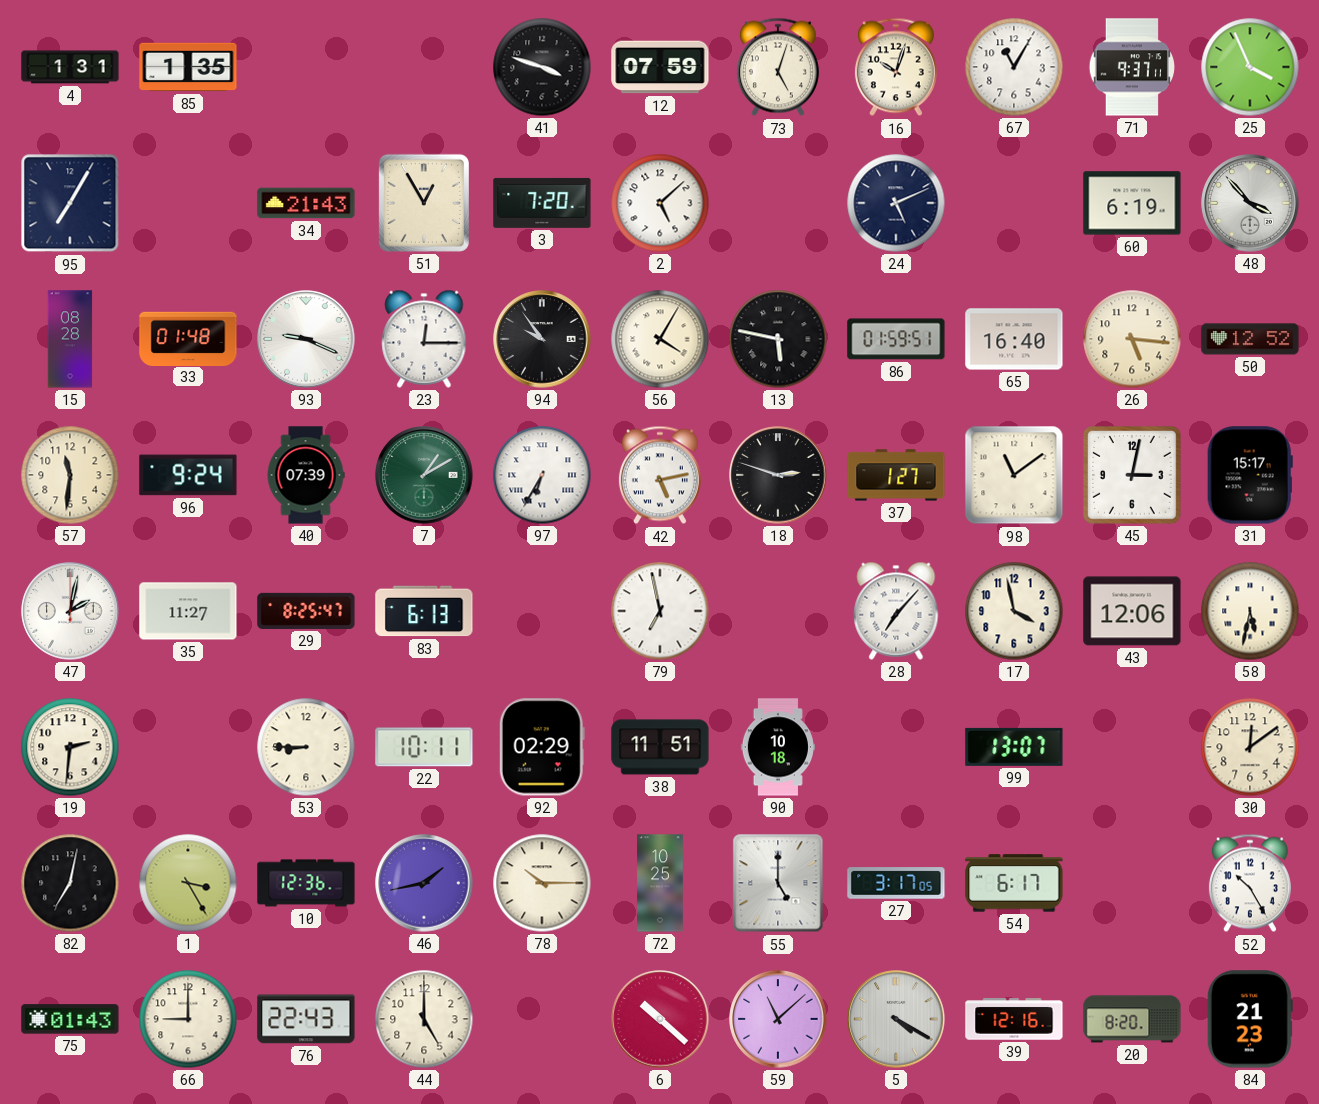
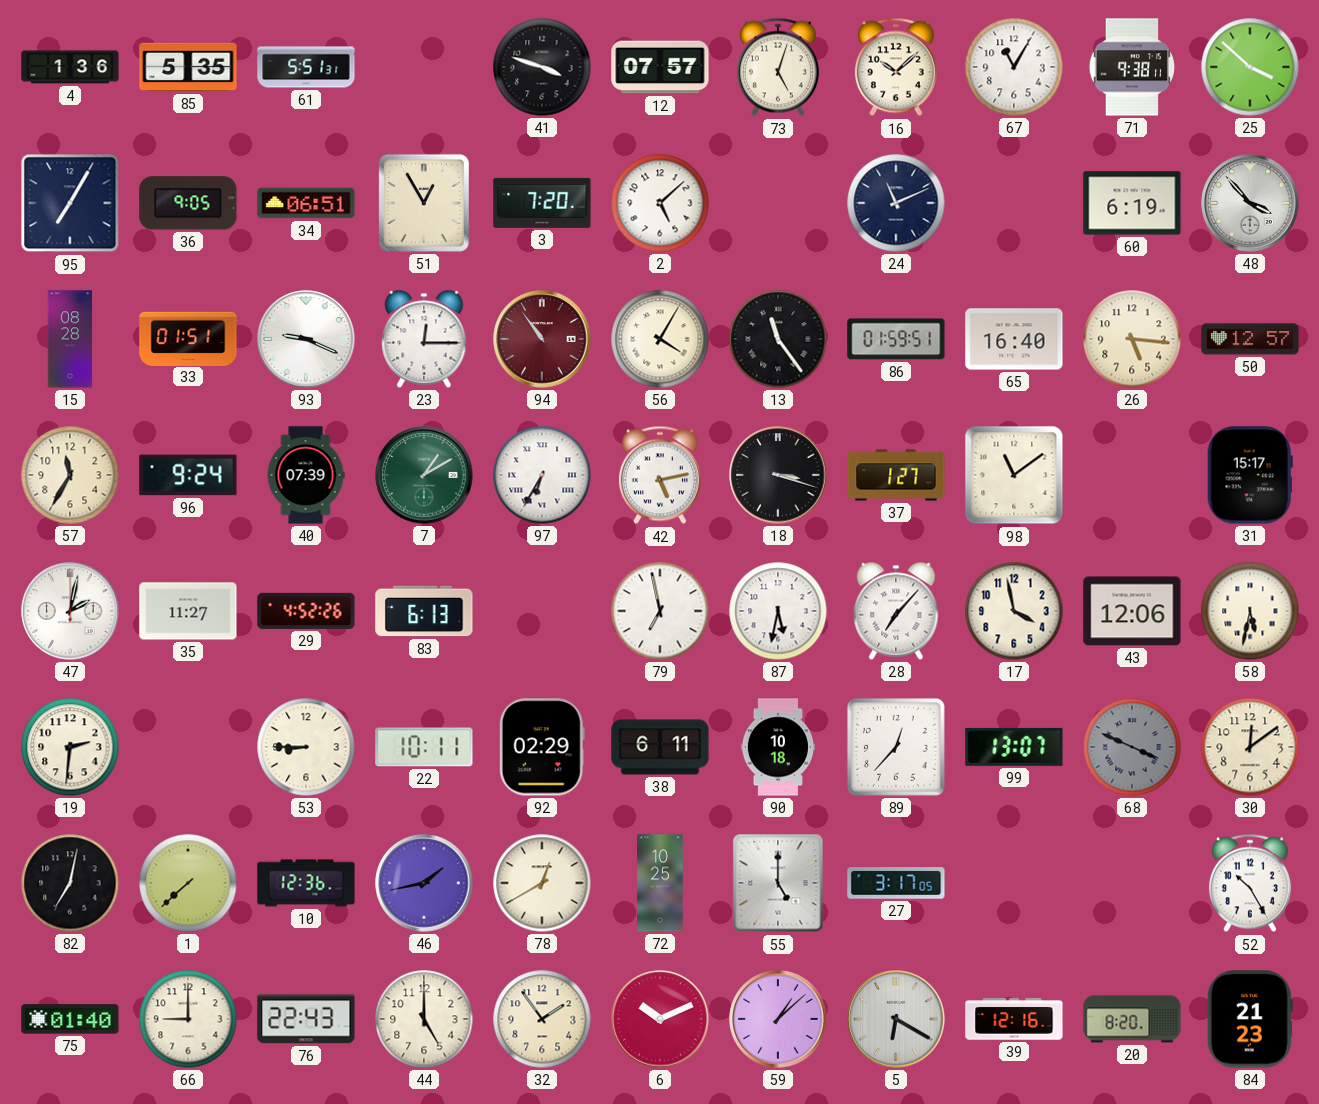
4: 1:31 -> 1:36
85: 1:35 -> 5:35
61: none -> 5:51
12: 07:59 -> 07:57
16: 10:03 -> 10:08
71: 9:37 -> 9:38
25: 3:56 -> 3:52
36: none -> 9:05
34: 21:43 -> 06:51
24: 5:11 -> 11:11
33: 01:48 -> 01:51
94: 9:54 -> 10:54
94 dial: black -> burgundy
13: 5:47 -> 11:24
50: 12:52 -> 12:57
57: 11:31 -> 11:35
18: 2:48 -> 3:18
45: 3:02 -> none
29: 8:25 -> 4:52
87: none -> 5:32
38: 11:51 -> 6:11
89: none -> 12:37
68: none -> 3:49
1: 3:25 -> 7:38
78: 10:15 -> 12:40
54: 6:17 -> none
75: 01:43 -> 01:40
32: none -> 1:54
6: 10:22 -> 10:11
59: 11:08 -> 1:08
5: 4:20 -> 6:20
